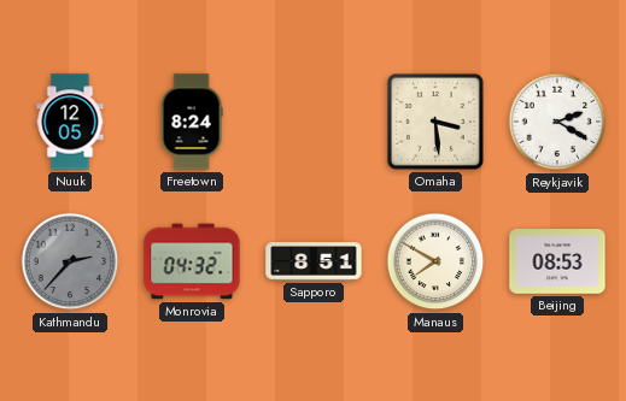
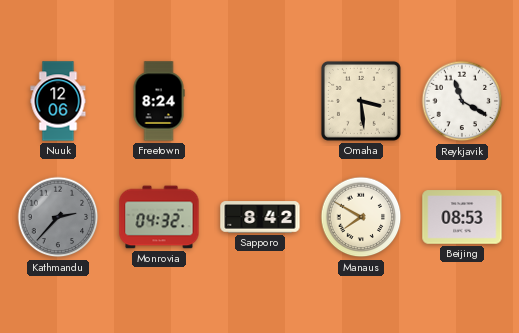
Nuuk: 12:05 -> 12:06
Reykjavik: 2:20 -> 11:20
Sapporo: 8:51 -> 8:42
